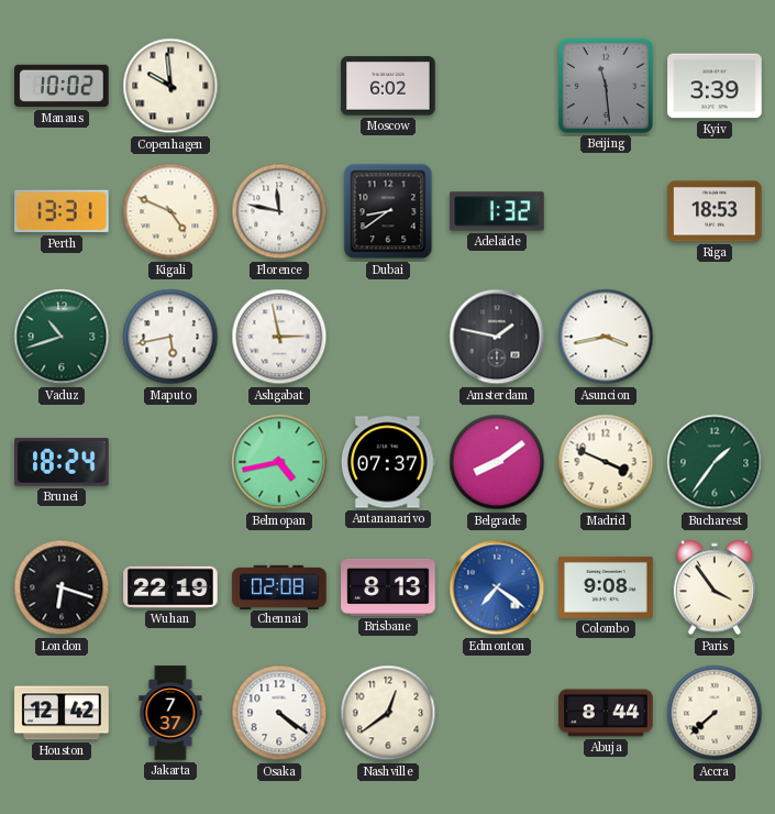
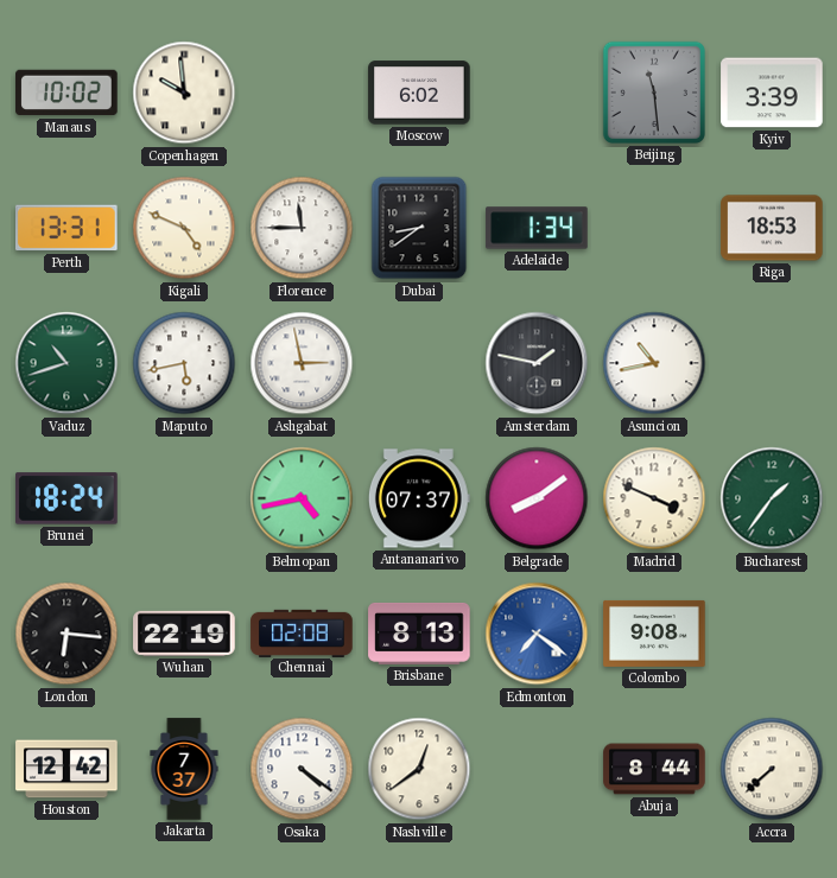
Florence: 11:47 -> 11:45
Adelaide: 1:32 -> 1:34
Asuncion: 3:43 -> 10:43
London: 6:18 -> 6:16
Paris: 3:54 -> none
